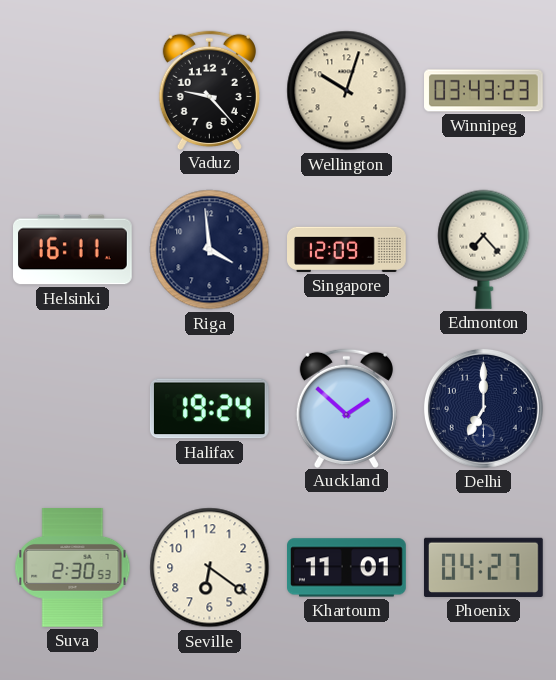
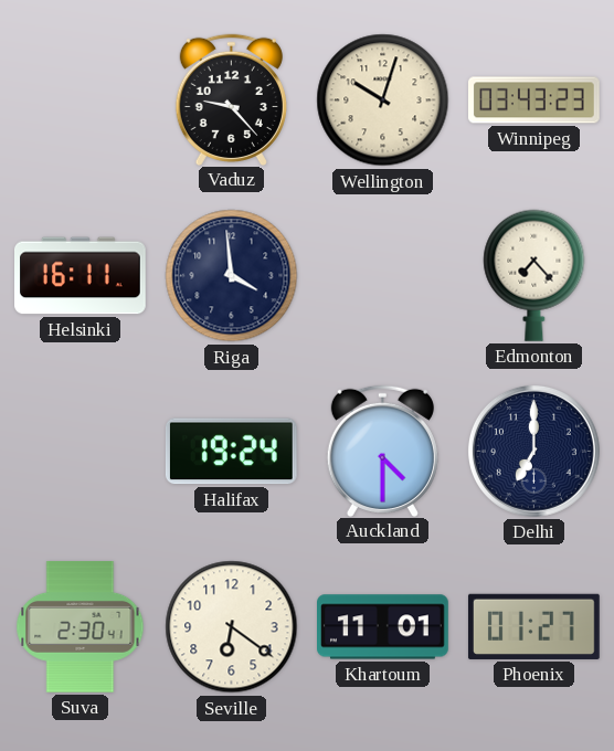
Singapore: 12:09 -> none
Auckland: 1:52 -> 4:30
Suva: 2:30:53 -> 2:30:41
Phoenix: 04:27 -> 01:27
